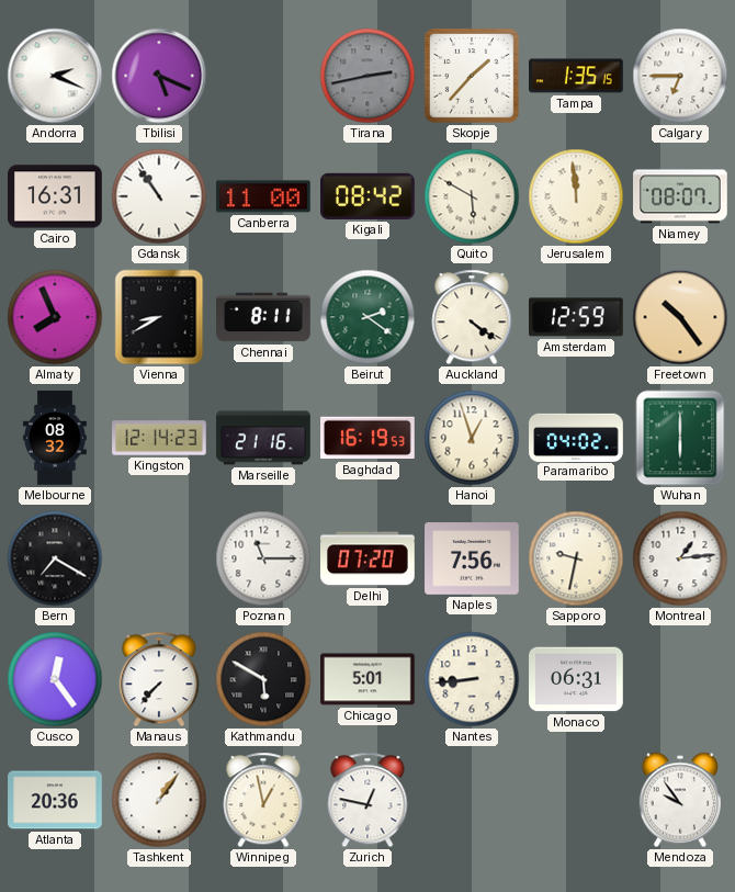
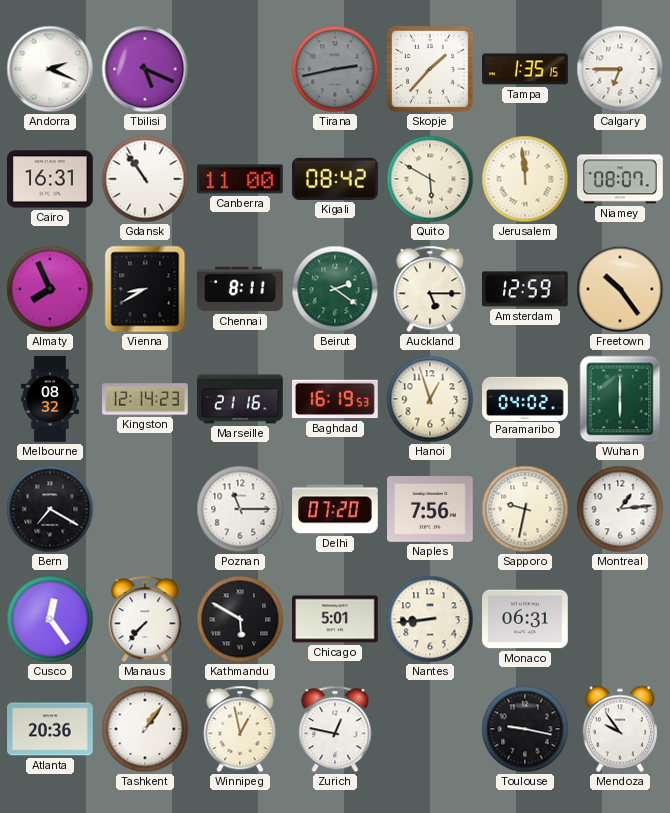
Auckland: 4:21 -> 5:15
Toulouse: none -> 9:17
